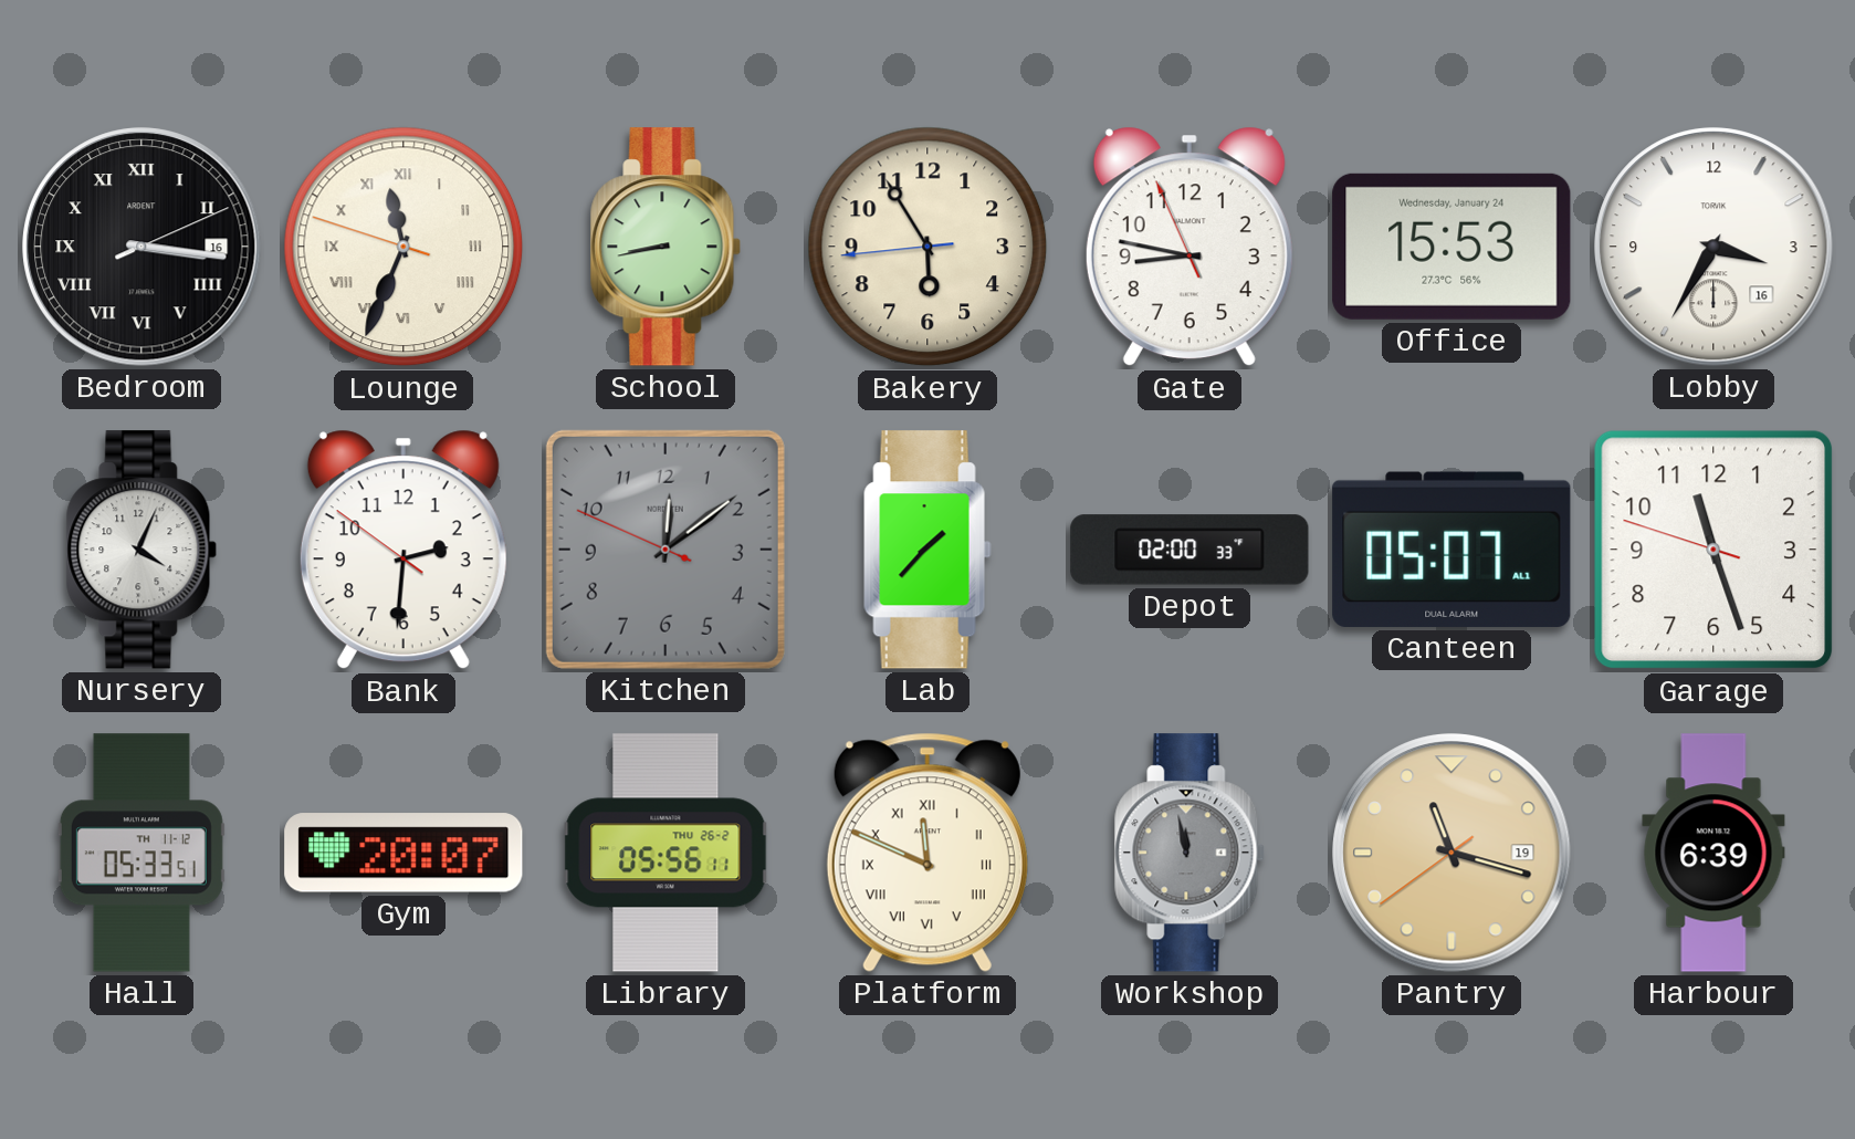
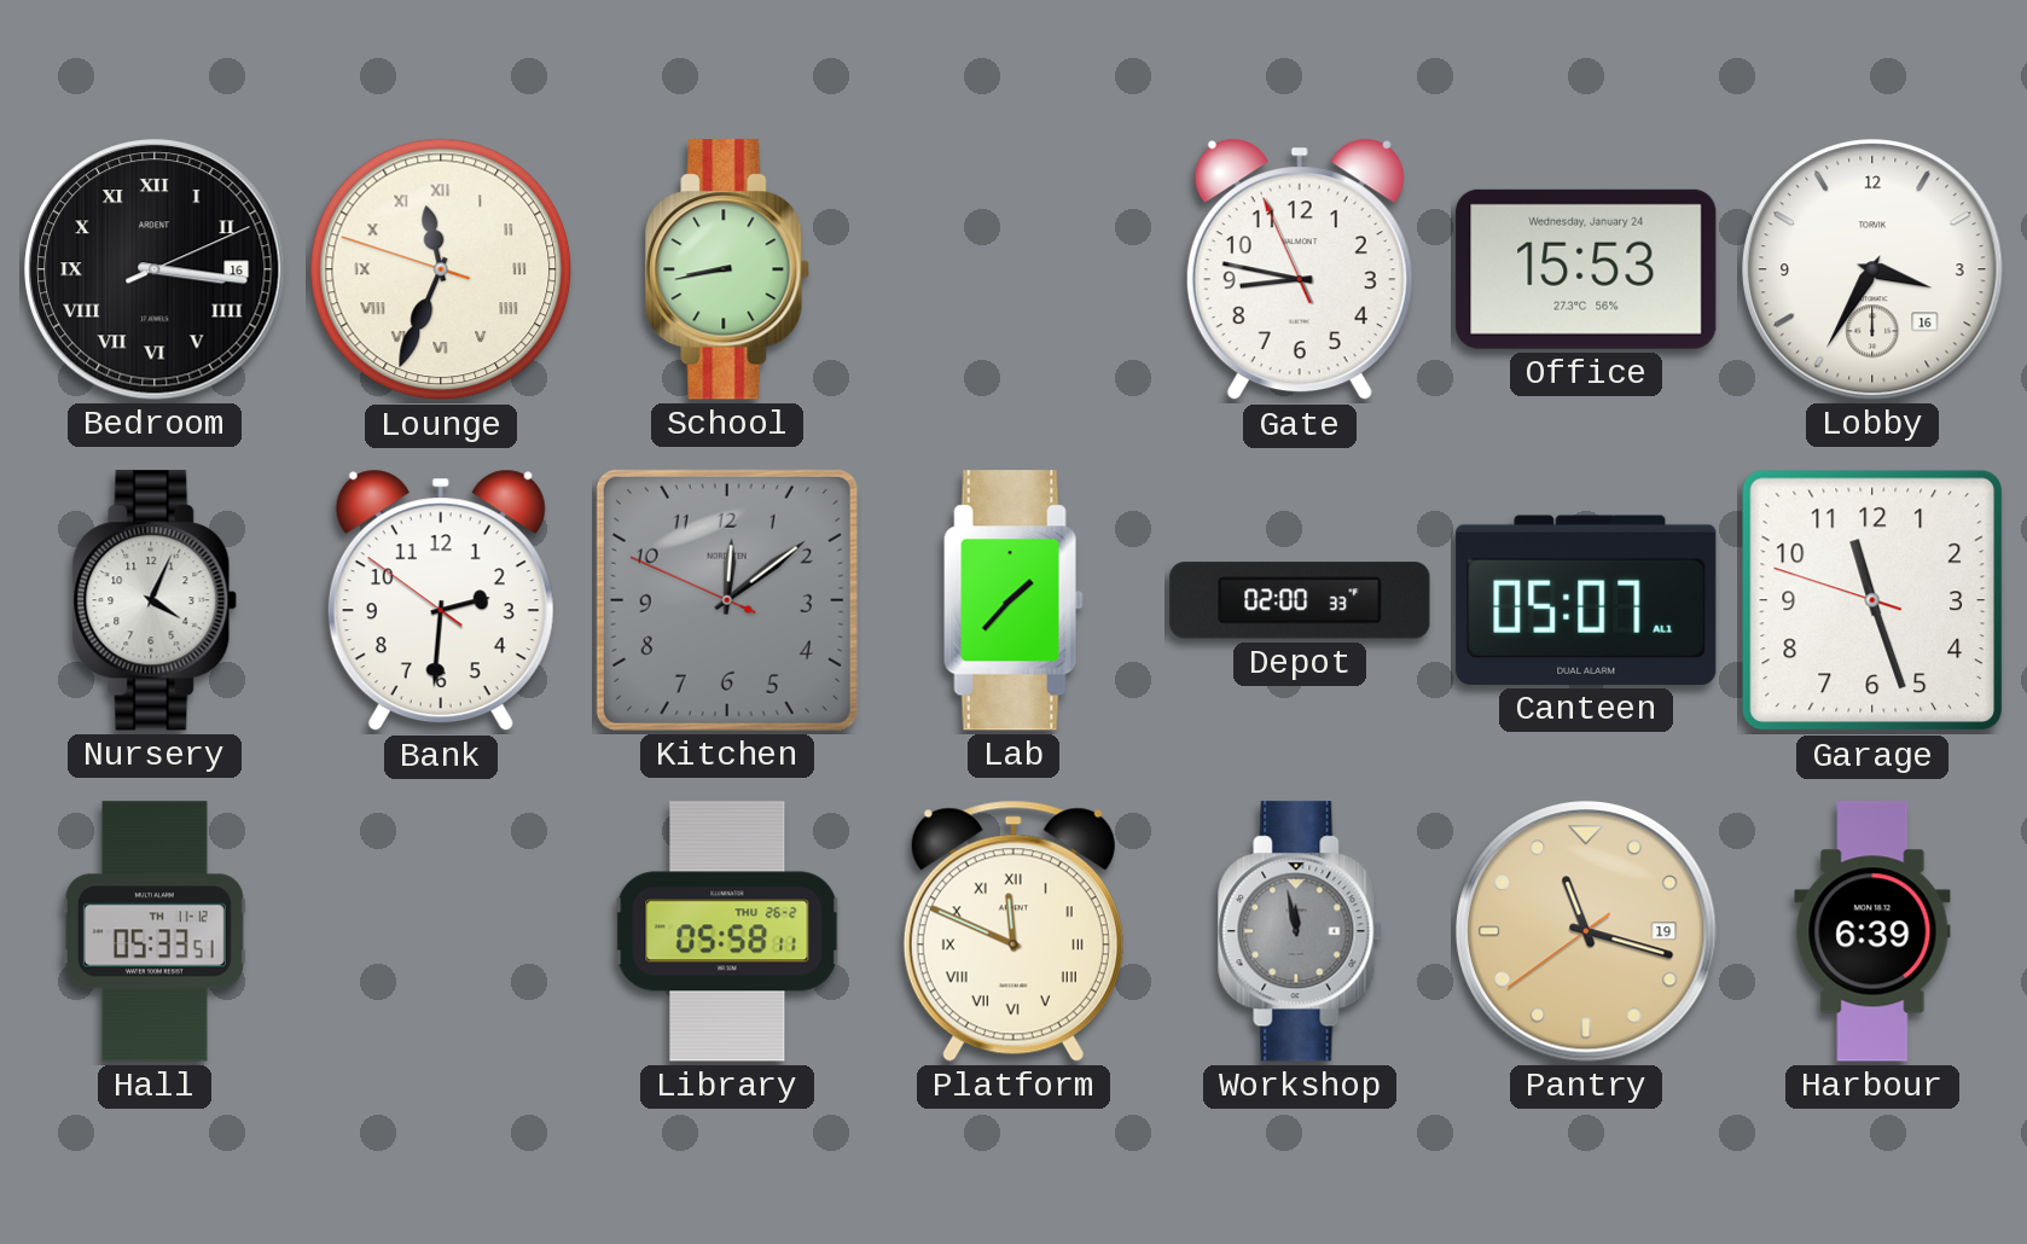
Bakery: 5:54 -> none
Gym: 20:07 -> none
Library: 05:56 -> 05:58
